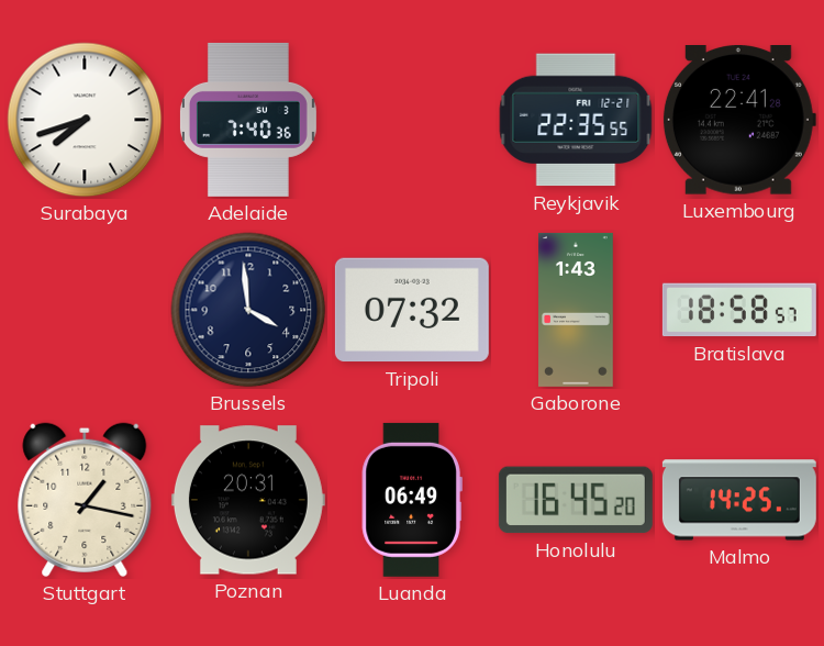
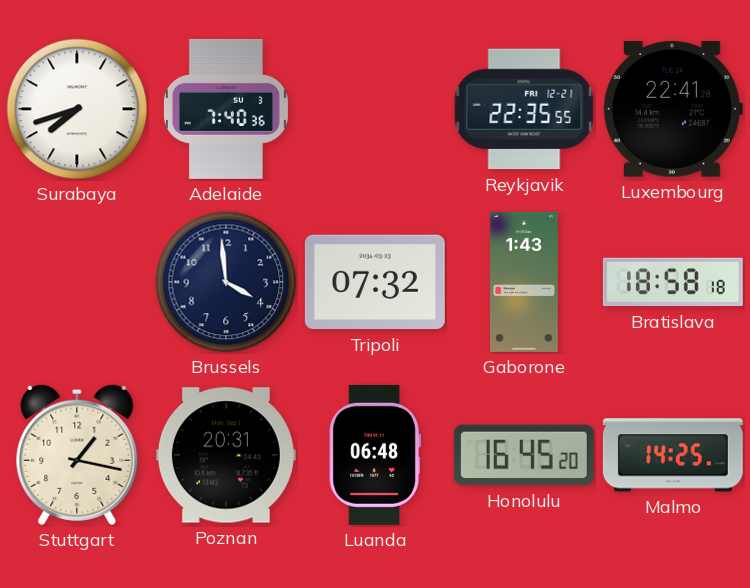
Bratislava: 18:58:57 -> 18:58:18
Luanda: 06:49 -> 06:48
